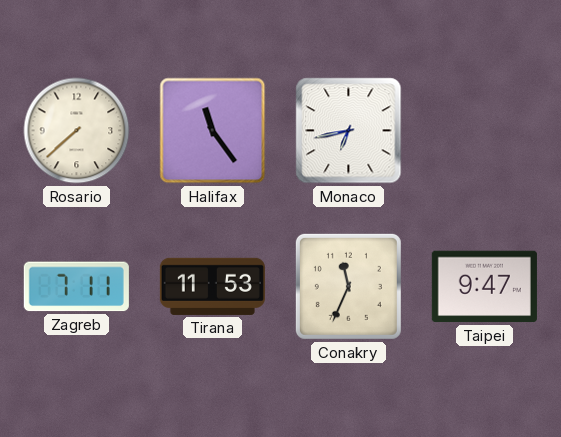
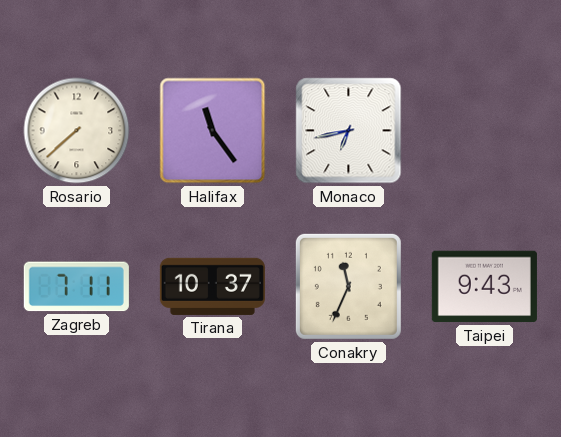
Tirana: 11:53 -> 10:37
Taipei: 9:47 -> 9:43
